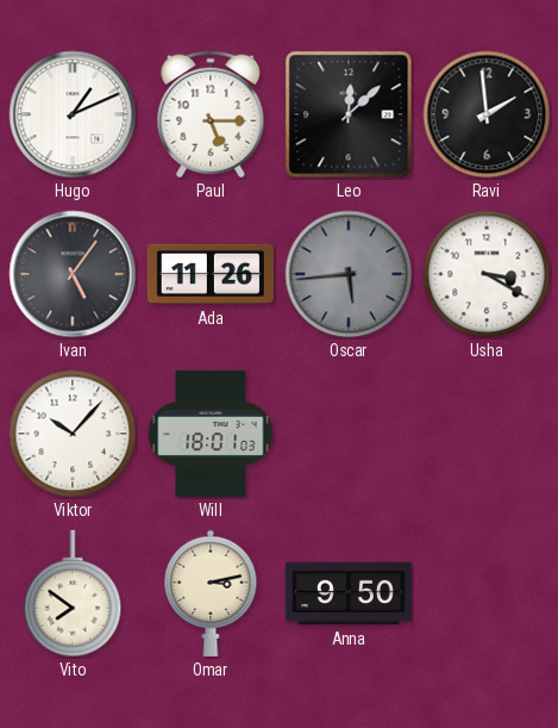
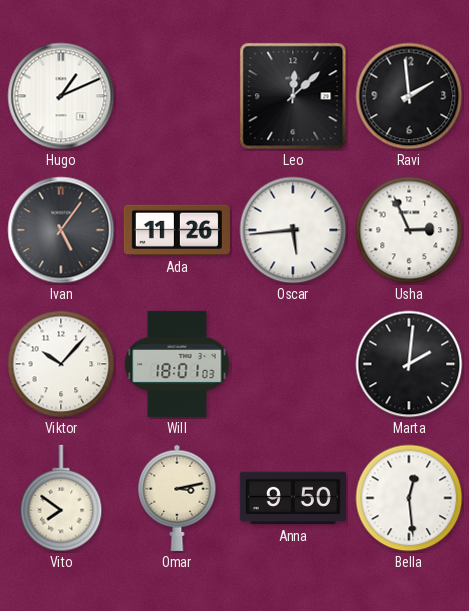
Paul: 5:15 -> none
Oscar dial: grey -> white
Usha: 3:20 -> 2:56
Marta: none -> 2:01
Bella: none -> 12:29
